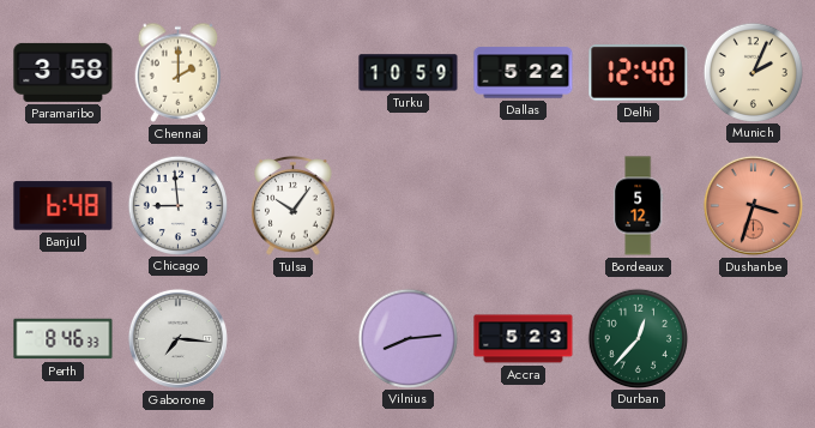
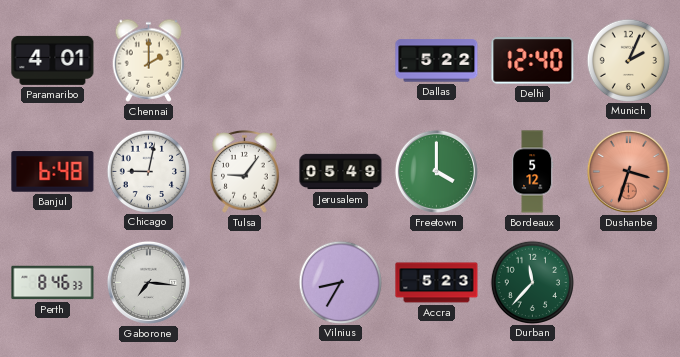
Paramaribo: 3:58 -> 4:01
Turku: 10:59 -> none
Chicago: 8:59 -> 9:02
Tulsa: 10:06 -> 9:06
Jerusalem: none -> 05:49
Freetown: none -> 4:00
Vilnius: 8:14 -> 8:35
Durban: 12:37 -> 11:37
